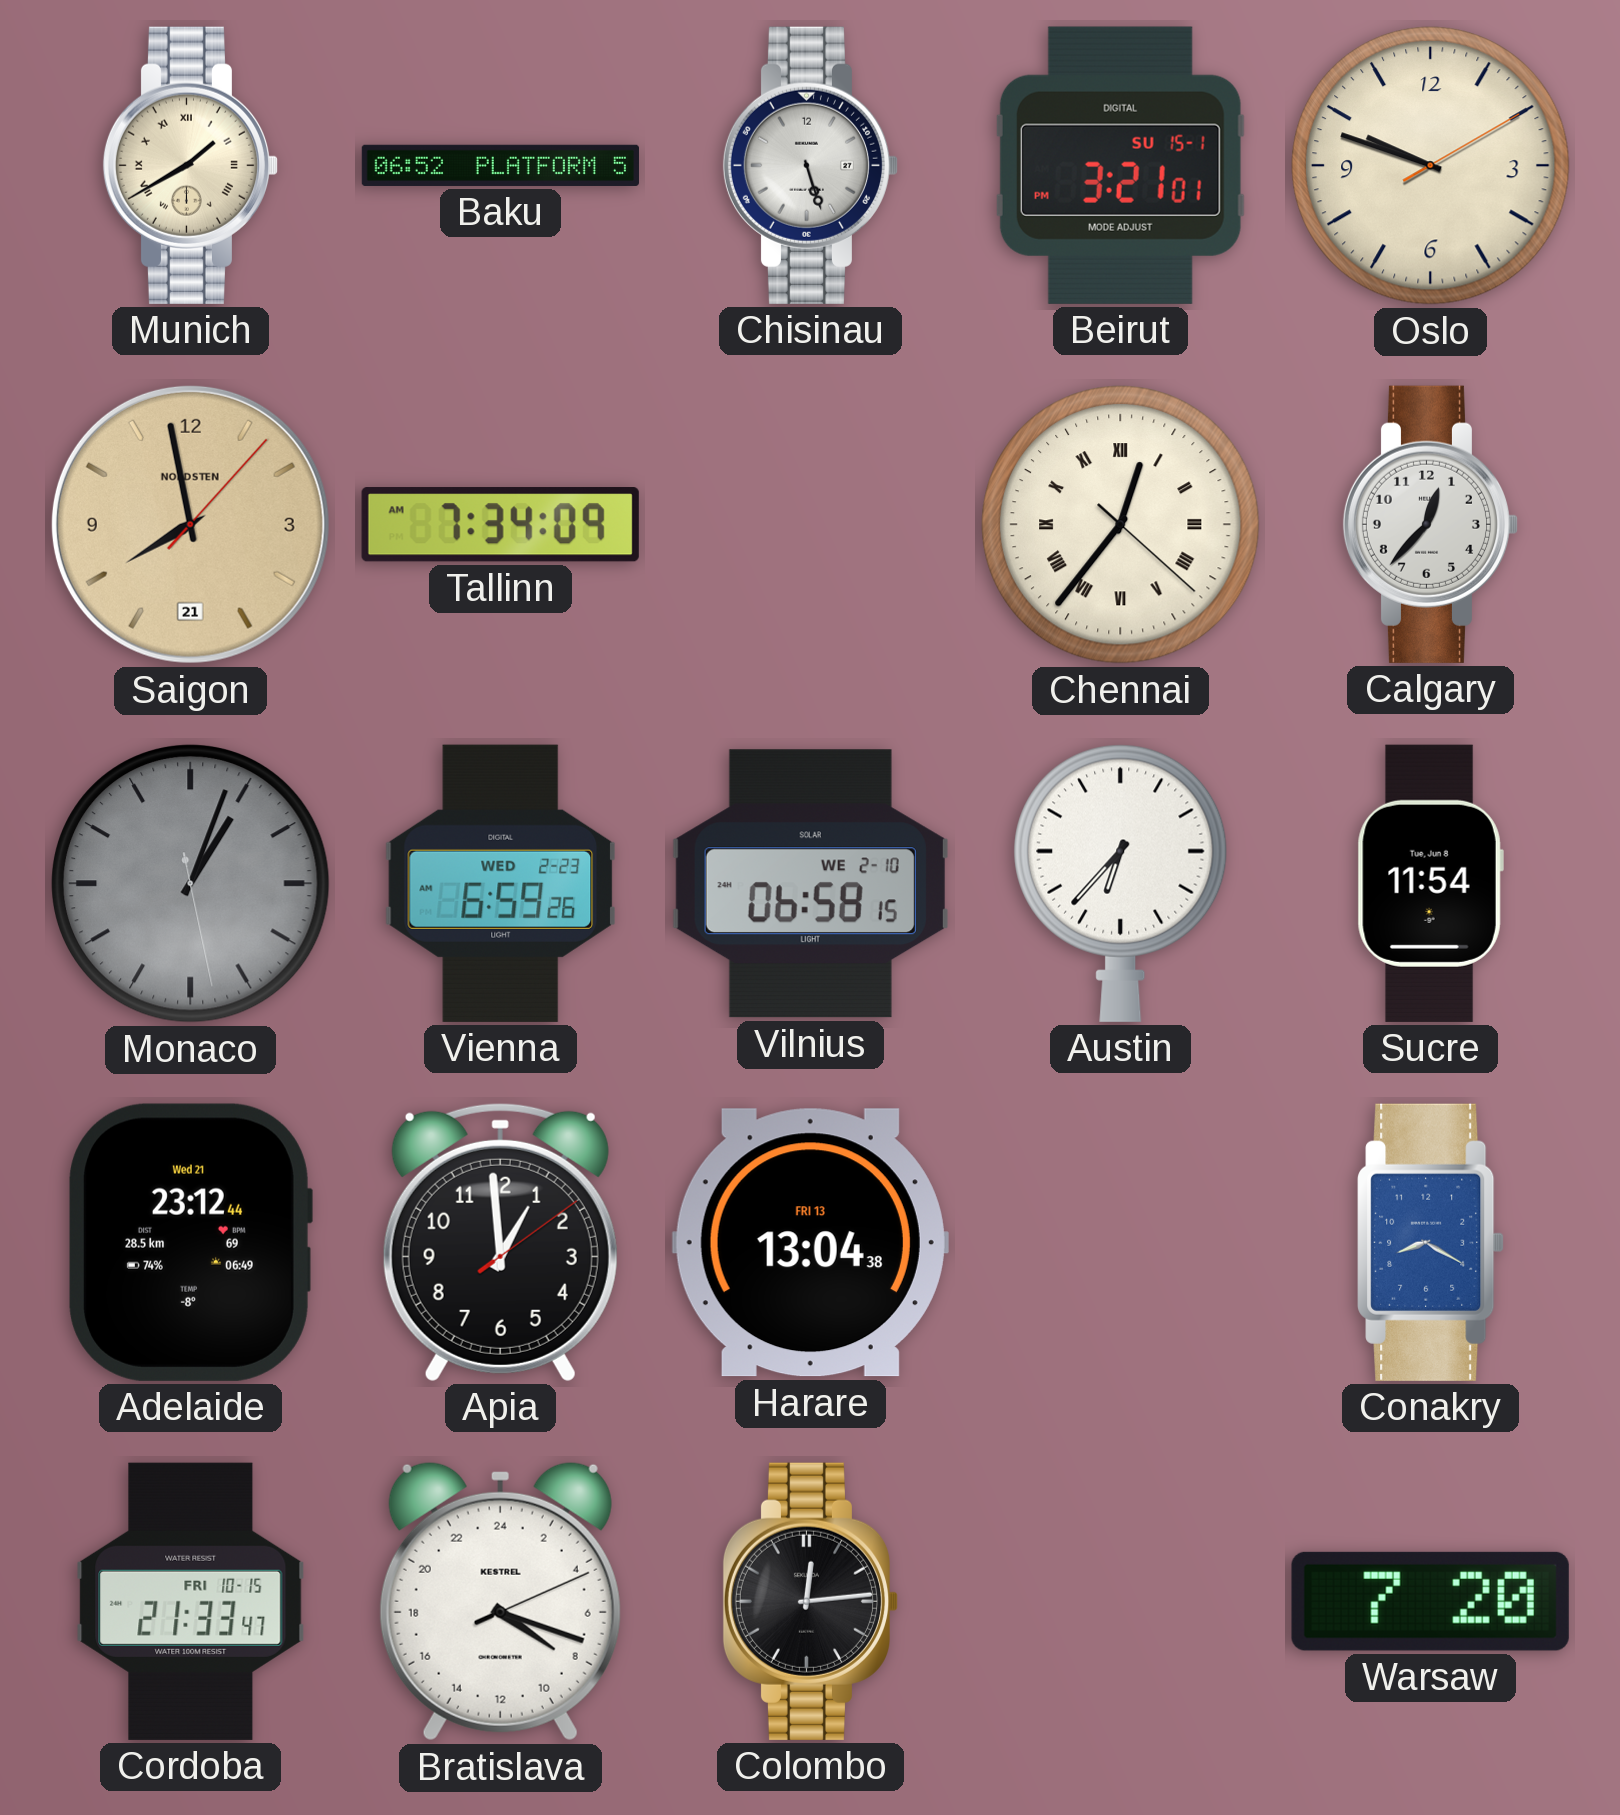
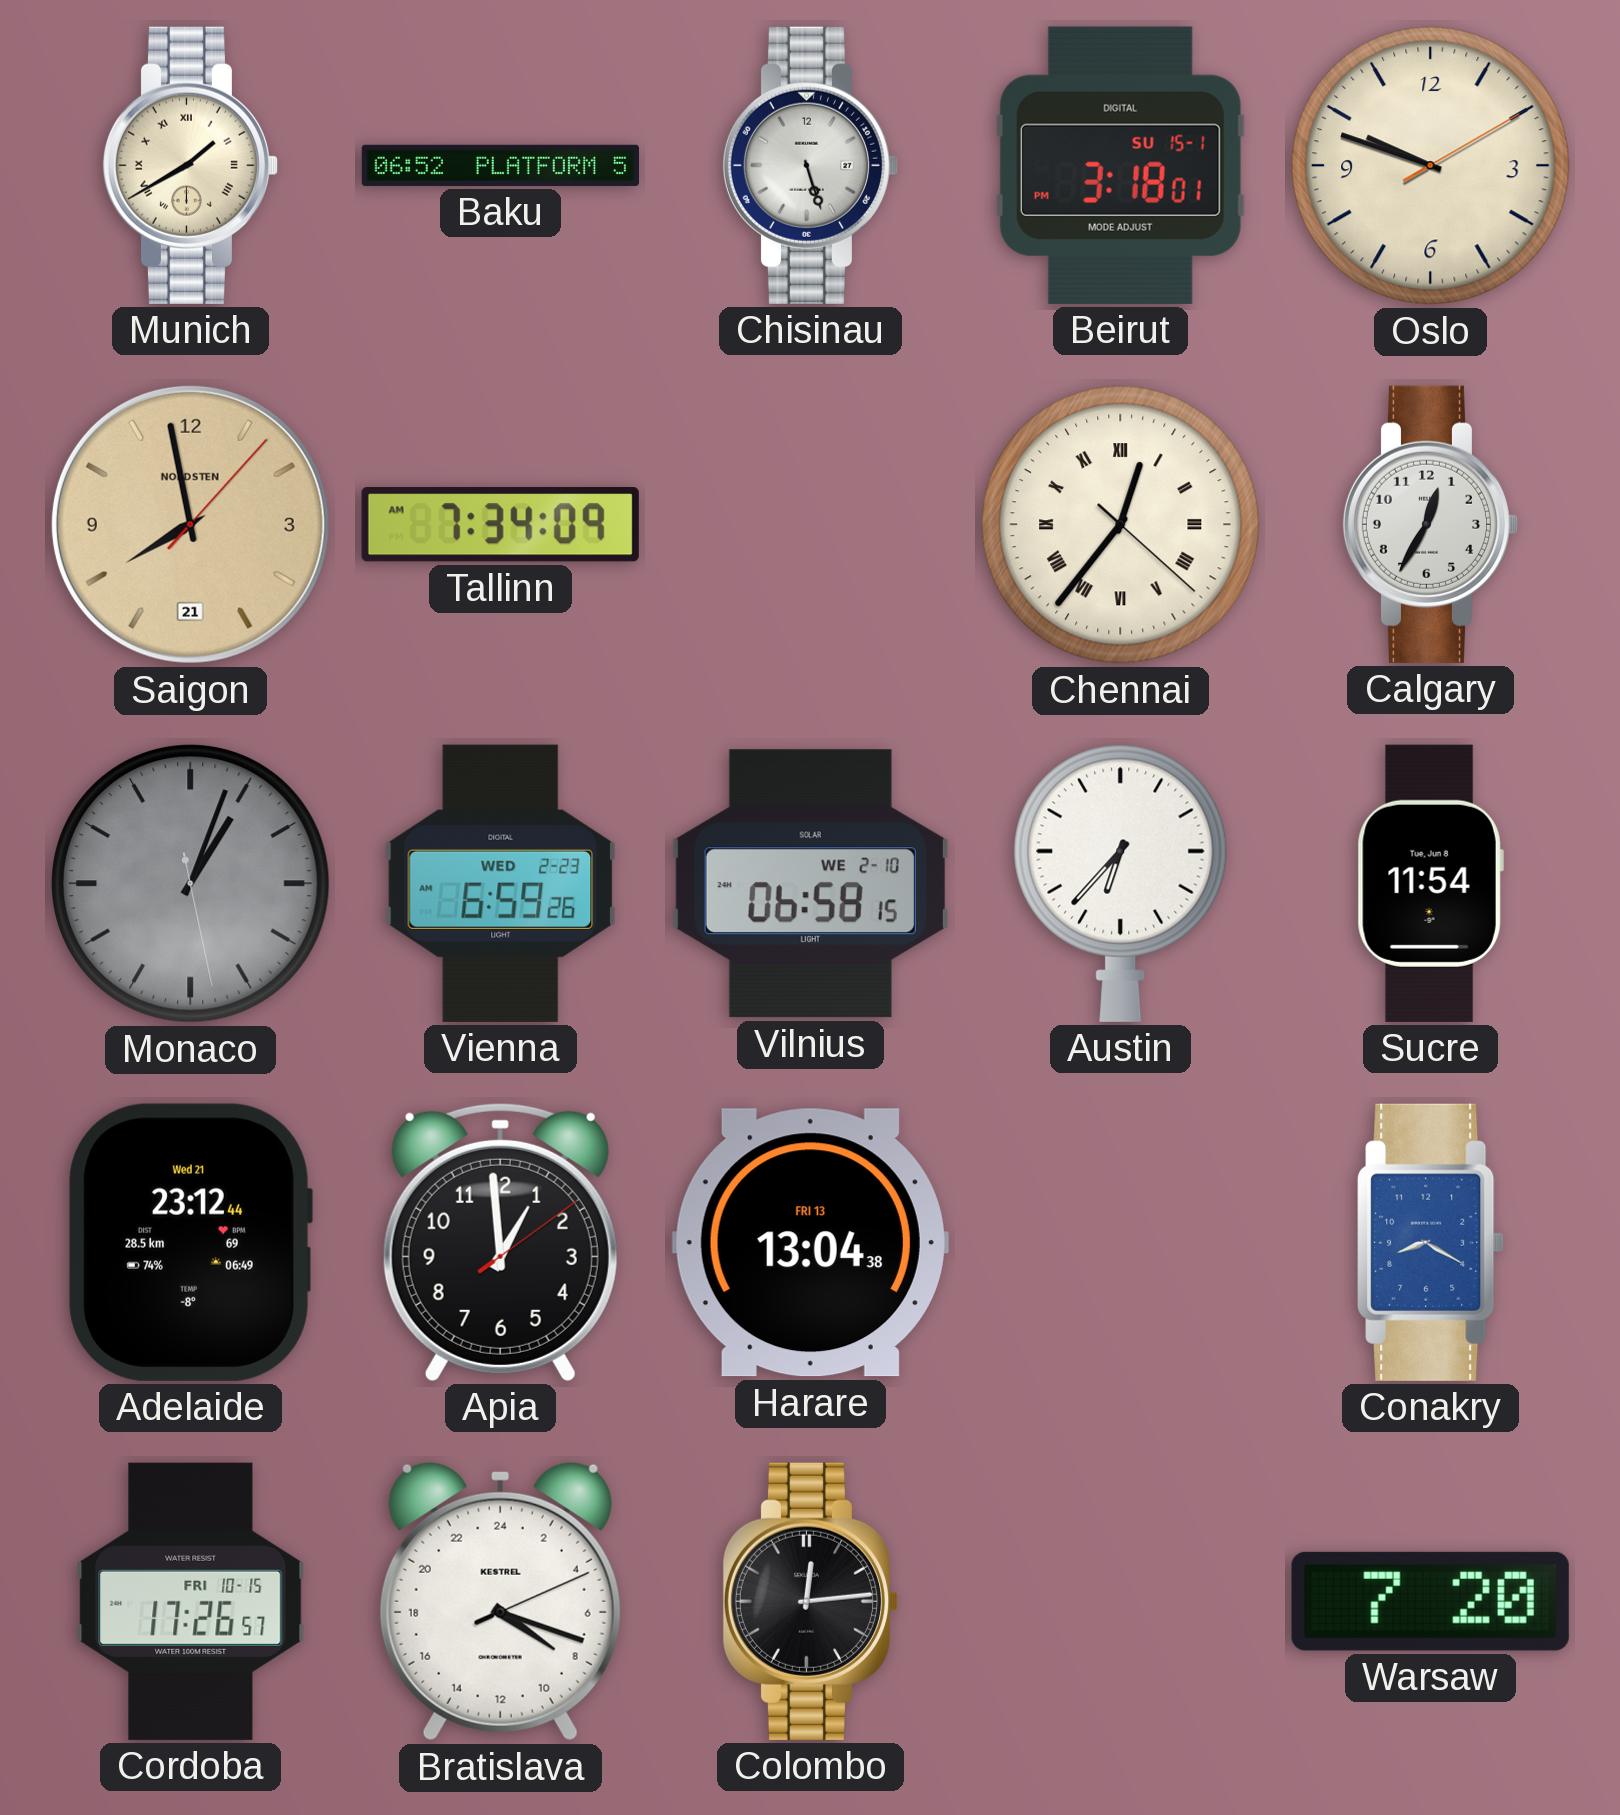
Beirut: 3:21 -> 3:18
Calgary: 12:37 -> 12:35
Cordoba: 21:33 -> 17:26
